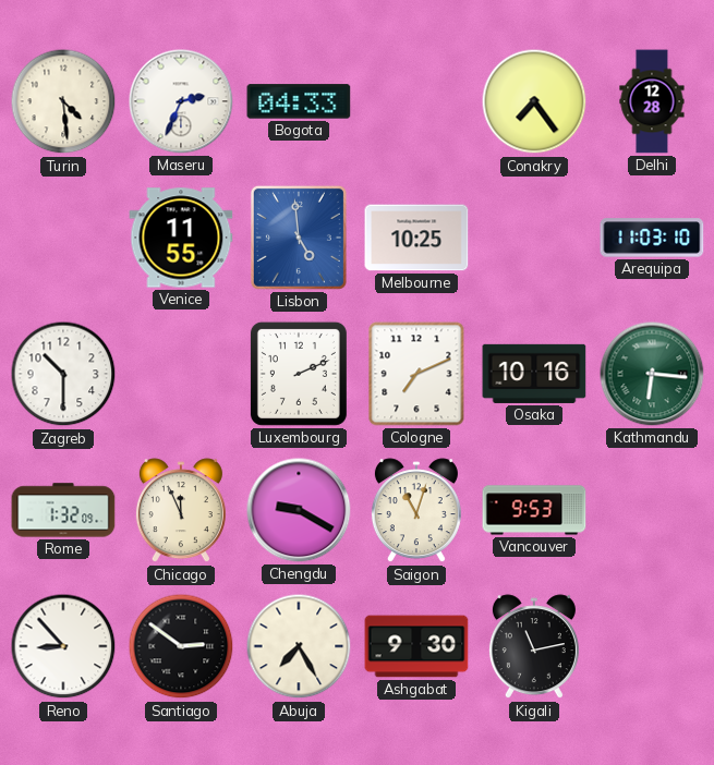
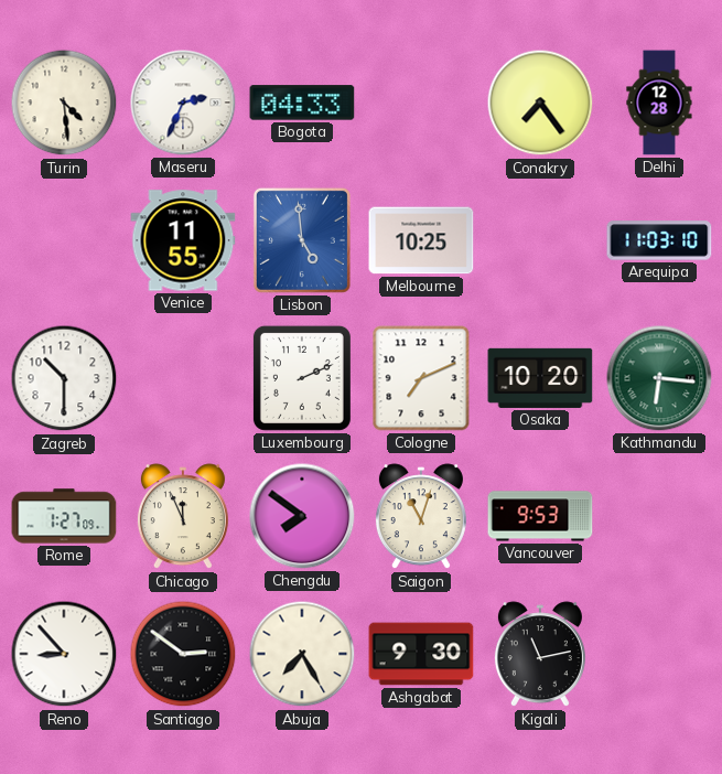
Osaka: 10:16 -> 10:20
Rome: 1:32 -> 1:27
Chengdu: 9:20 -> 7:51
